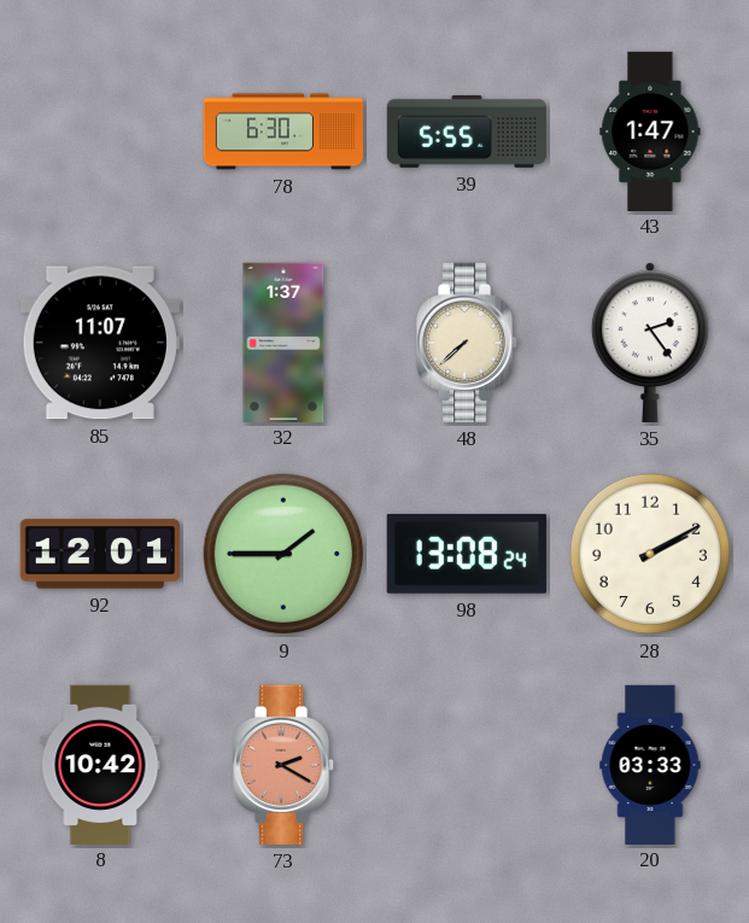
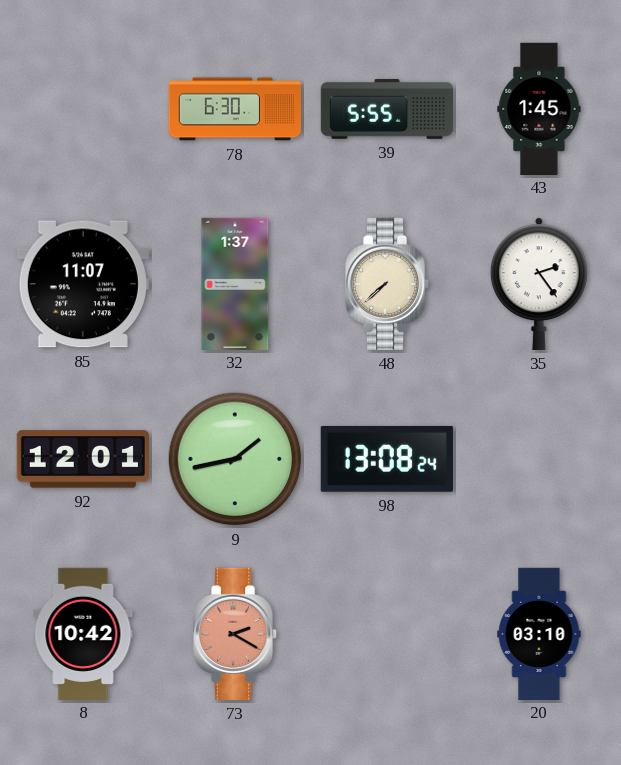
43: 1:47 -> 1:45
9: 1:45 -> 1:43
28: 2:10 -> none
20: 03:33 -> 03:10
